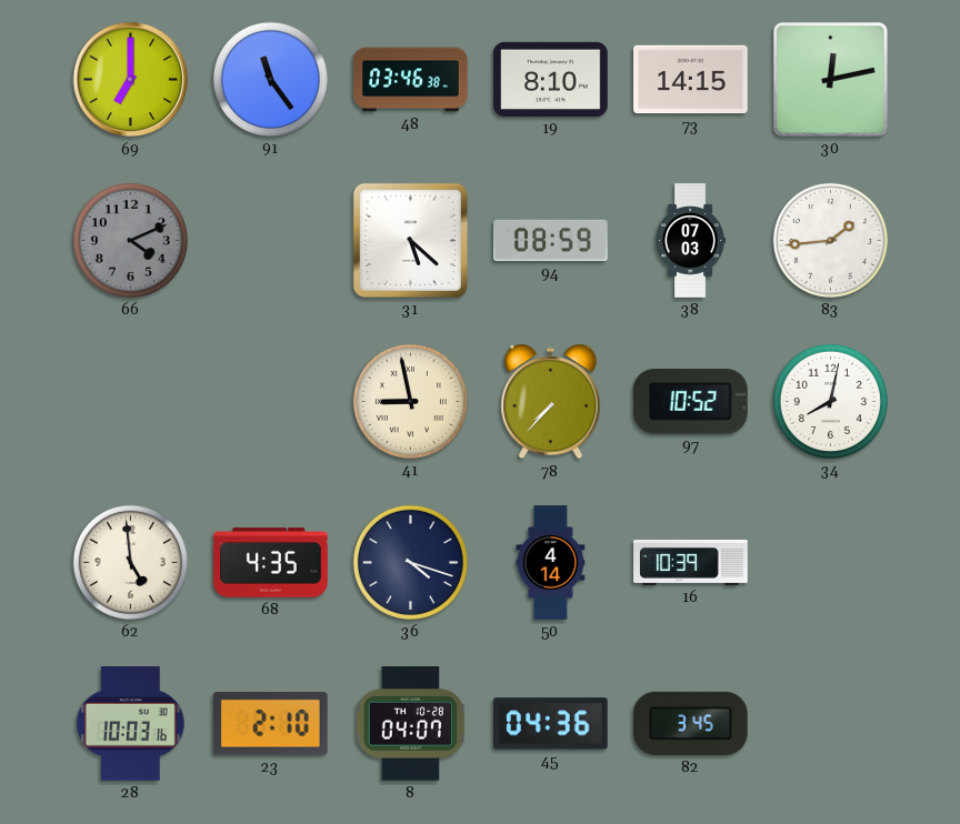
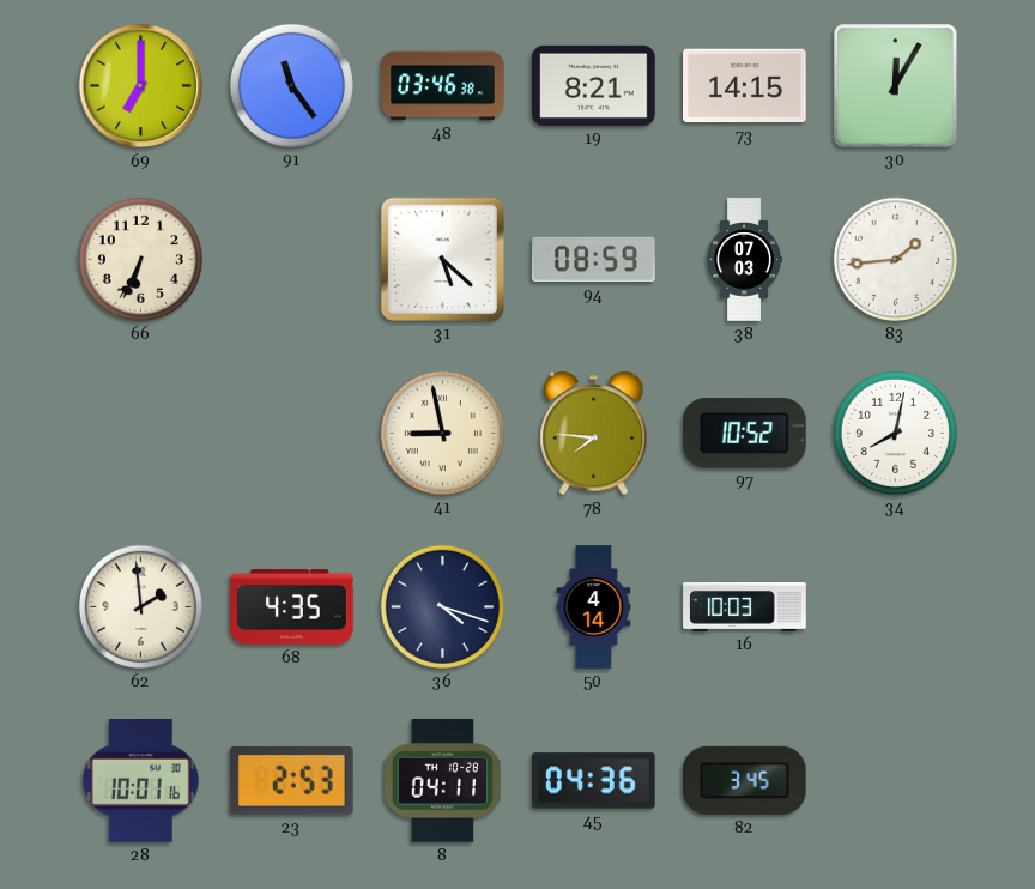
19: 8:10 -> 8:21
30: 12:13 -> 12:05
66: 4:11 -> 6:34
66 dial: grey -> cream
78: 7:37 -> 7:46
62: 4:59 -> 1:59
16: 10:39 -> 10:03
28: 10:03 -> 10:01
23: 2:10 -> 2:53
8: 04:07 -> 04:11
